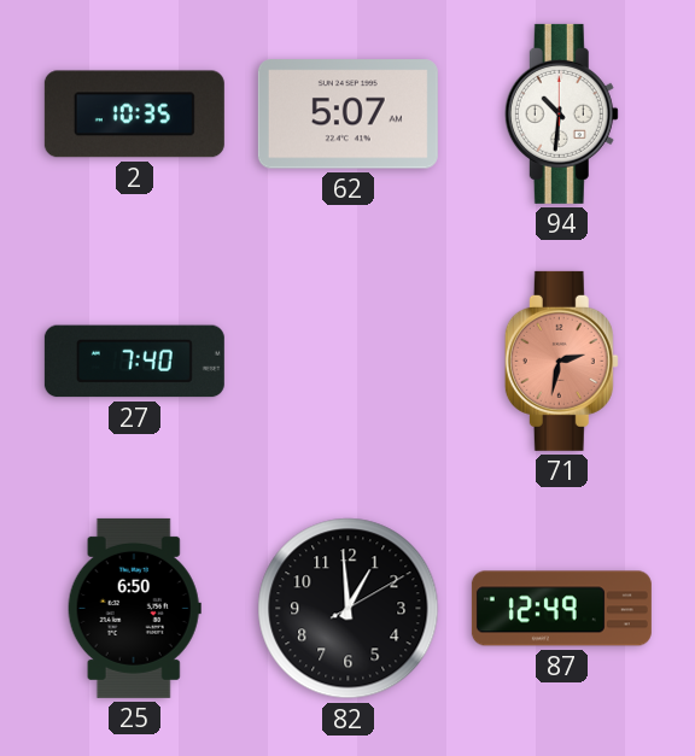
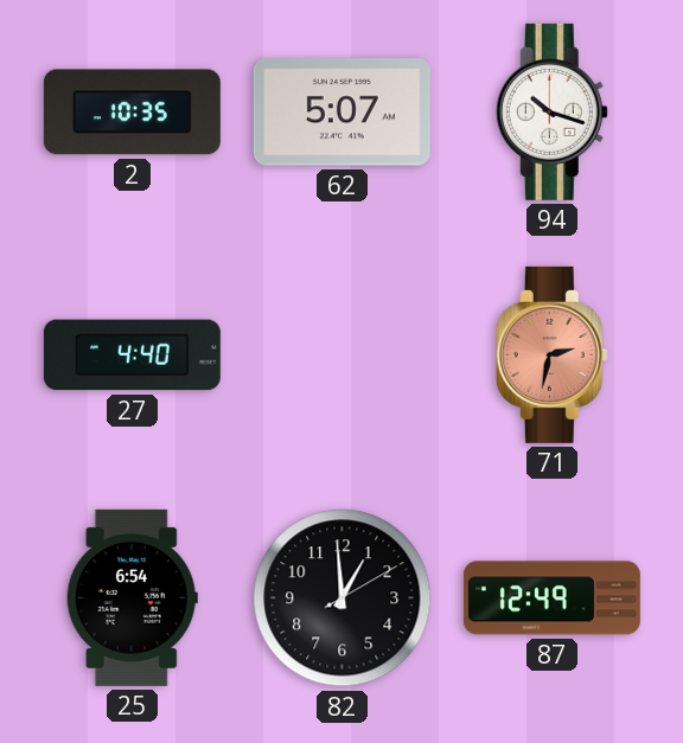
94: 10:31 -> 10:18
27: 7:40 -> 4:40
25: 6:50 -> 6:54
